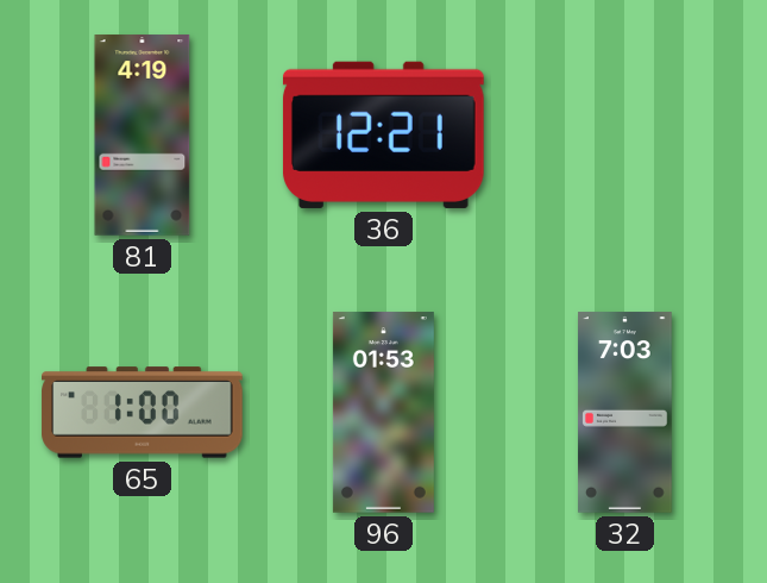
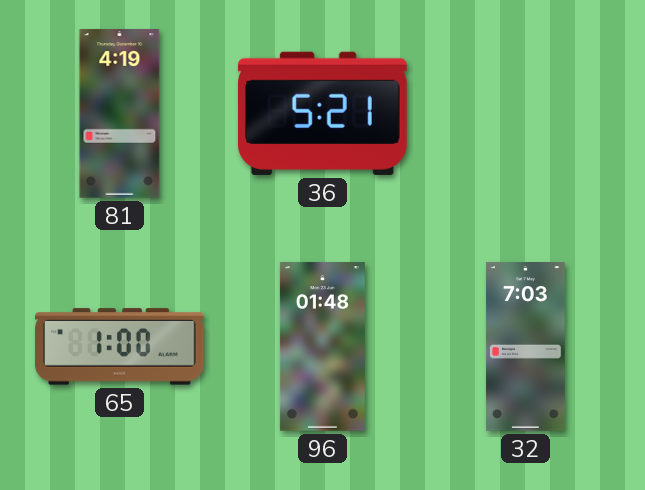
36: 12:21 -> 5:21
96: 01:53 -> 01:48
